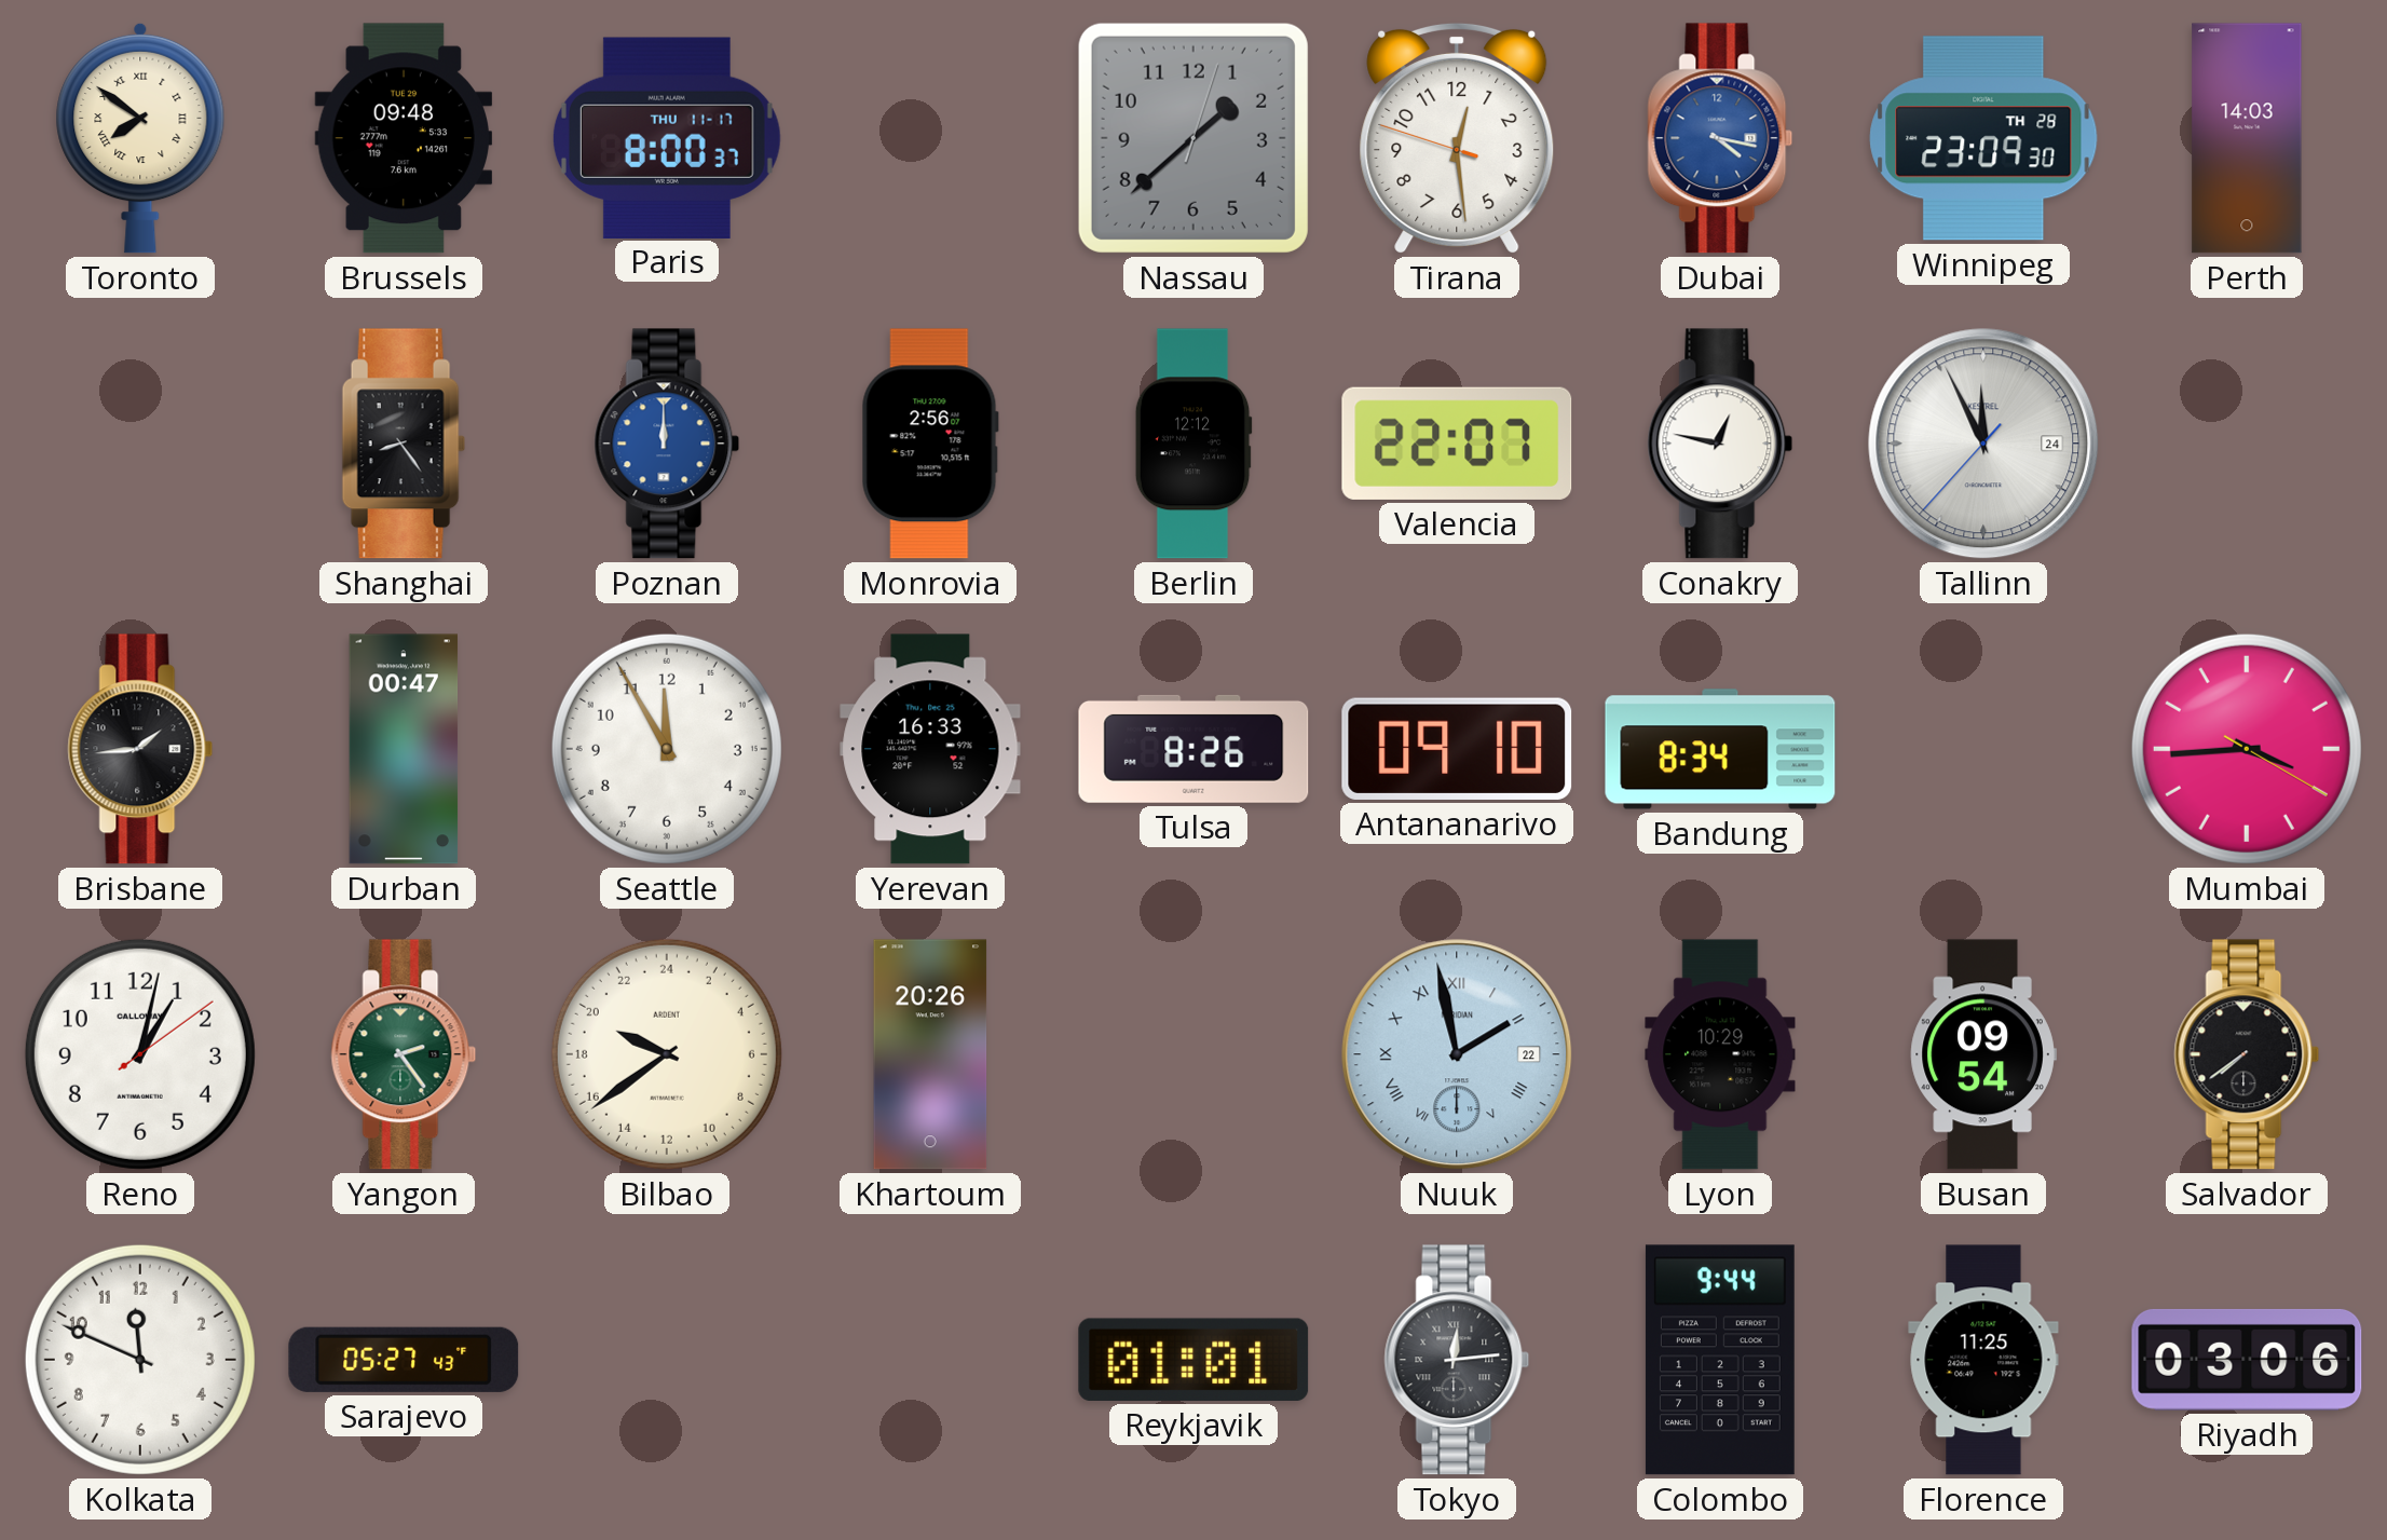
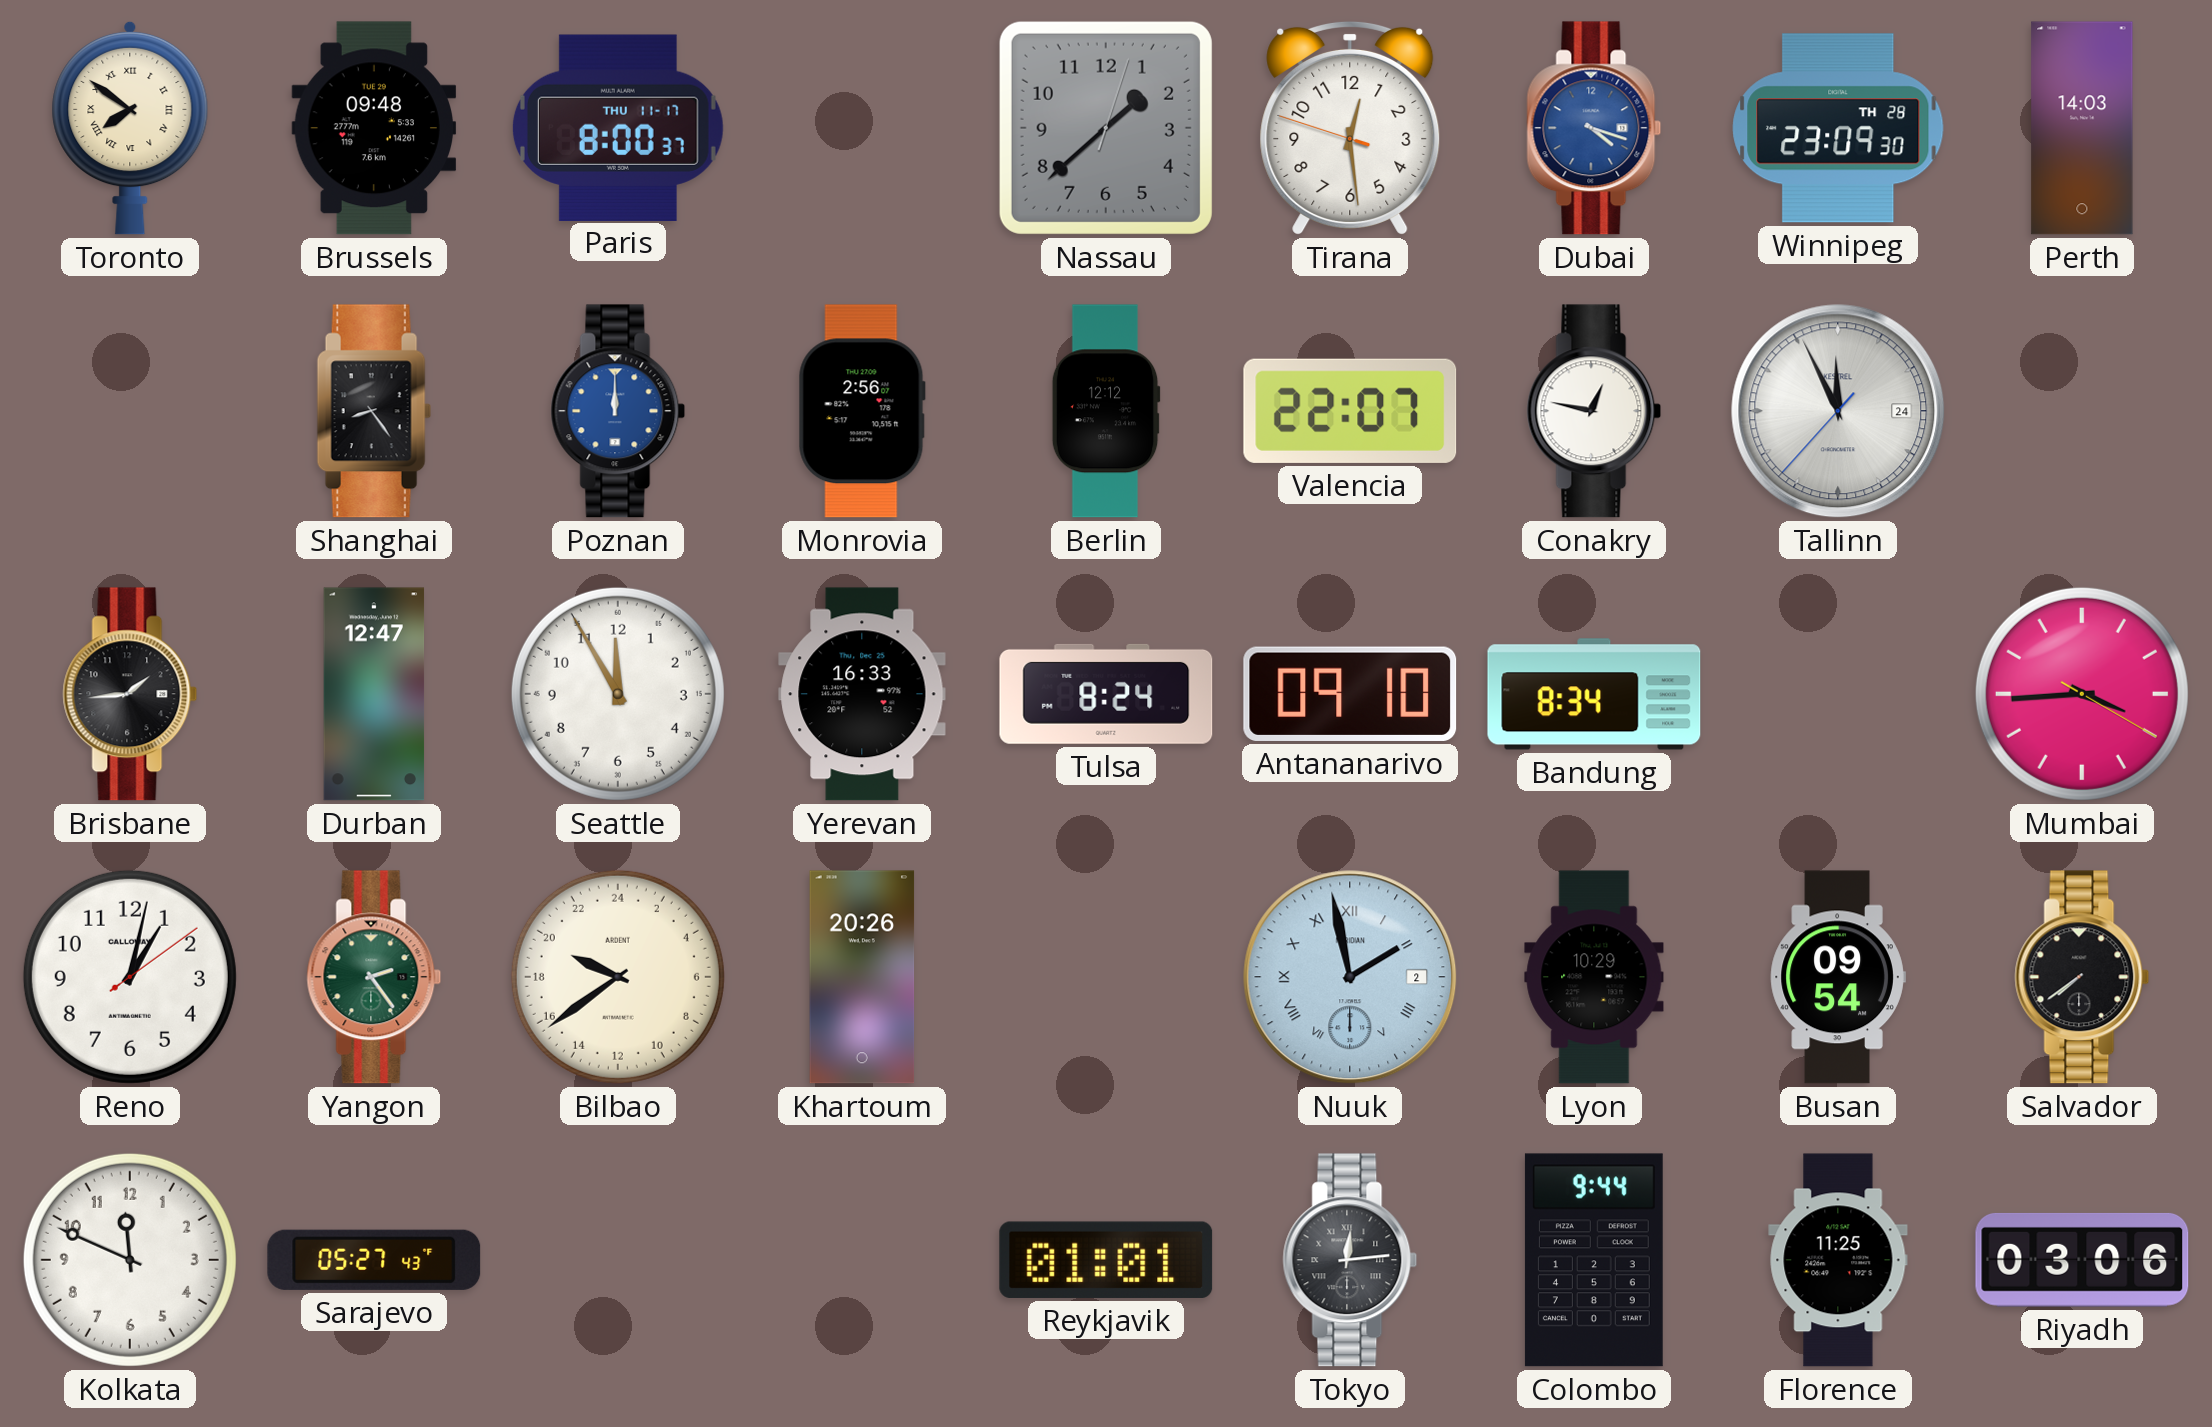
Dubai: 4:17 -> 4:18
Durban: 00:47 -> 12:47
Tulsa: 8:26 -> 8:24
Nuuk date: 22 -> 2
